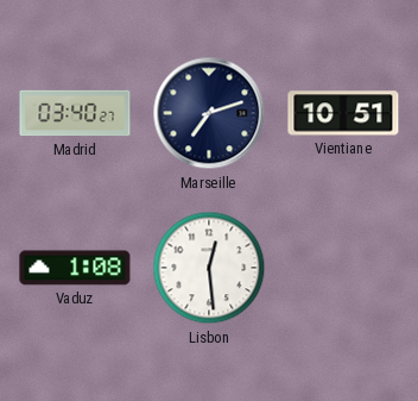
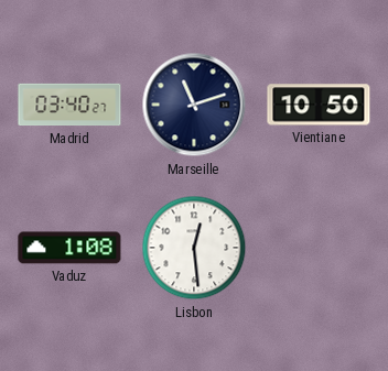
Marseille: 7:12 -> 11:12
Vientiane: 10:51 -> 10:50
